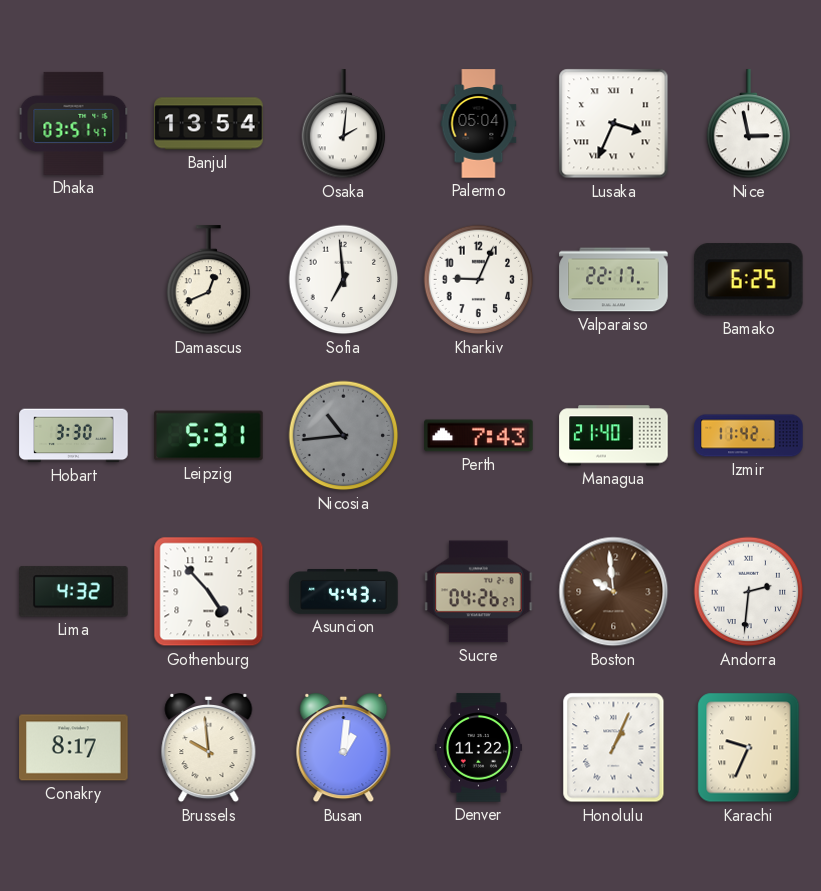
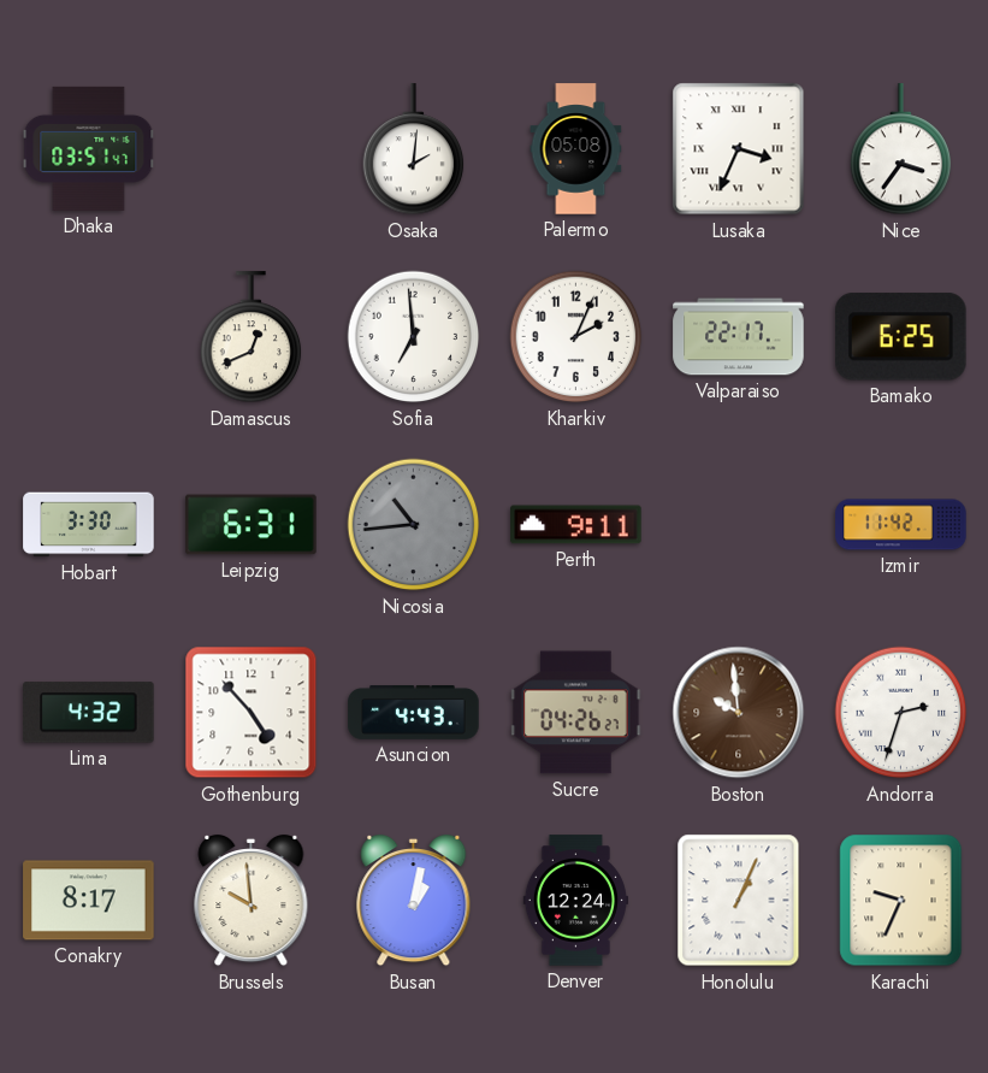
Banjul: 13:54 -> none
Palermo: 05:04 -> 05:08
Nice: 2:58 -> 3:36
Kharkiv: 9:04 -> 2:04
Leipzig: 5:31 -> 6:31
Perth: 7:43 -> 9:11
Managua: 21:40 -> none
Andorra: 2:31 -> 2:33
Busan: 1:01 -> 1:02
Denver: 11:22 -> 12:24
